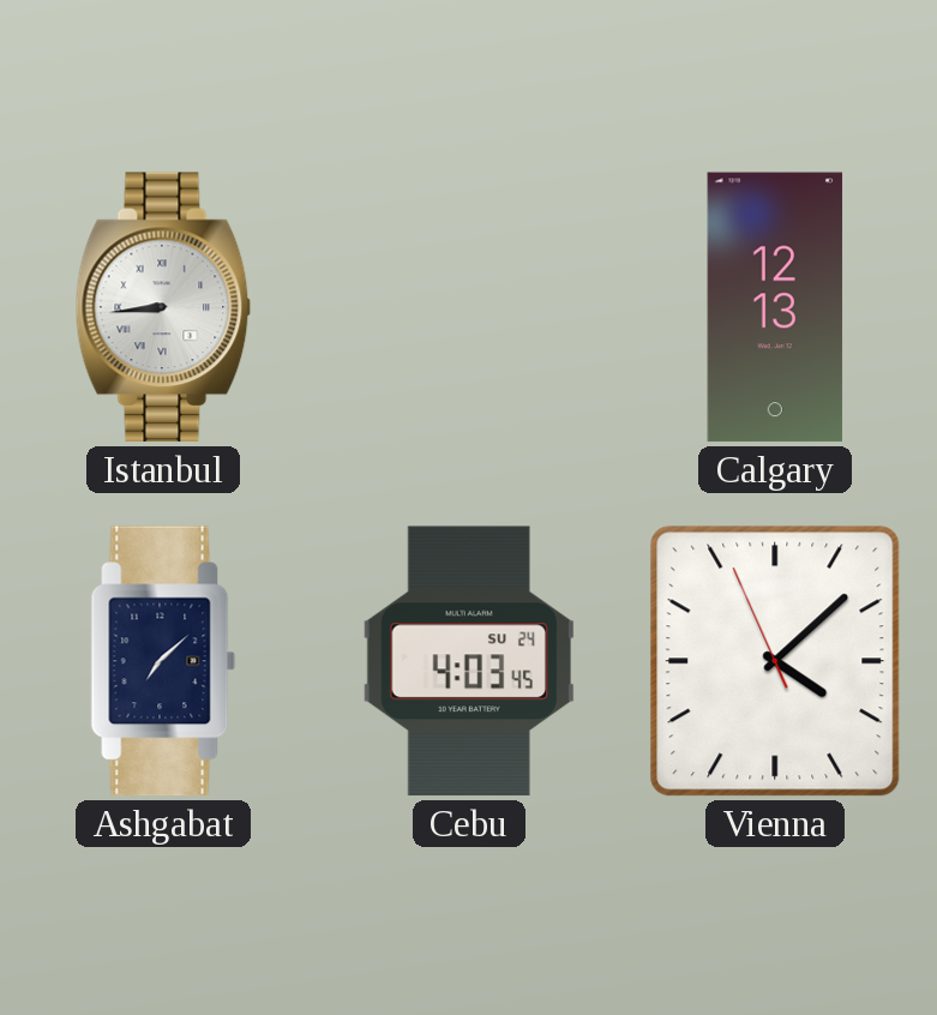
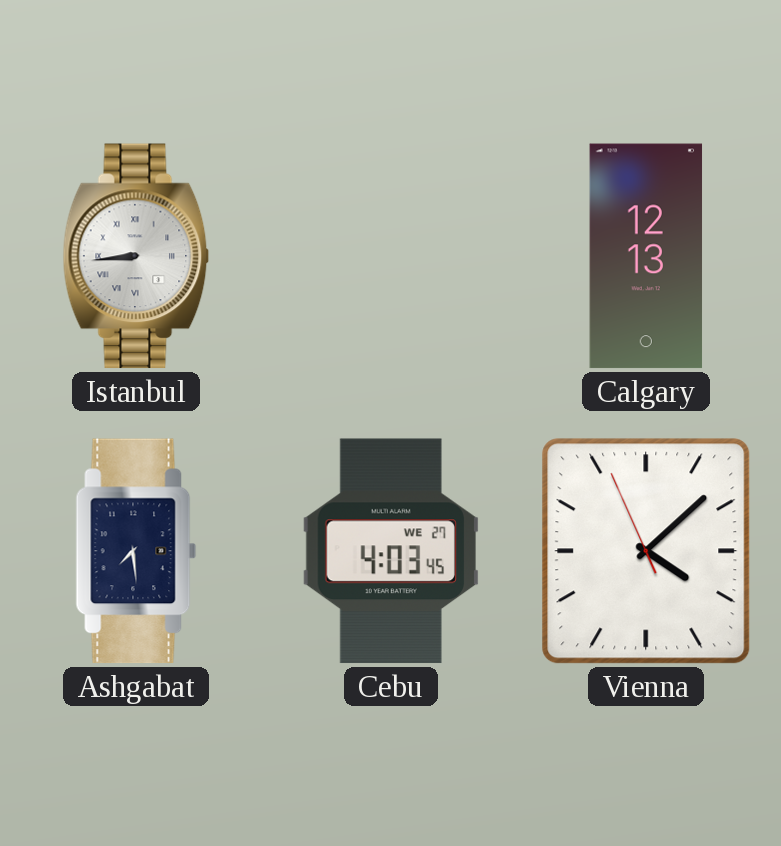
Ashgabat: 7:08 -> 7:29
Cebu date: SU 24 -> WE 27
